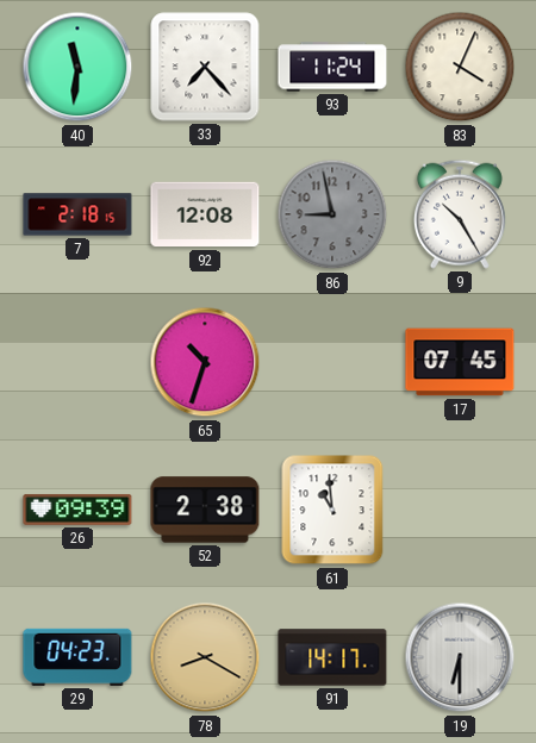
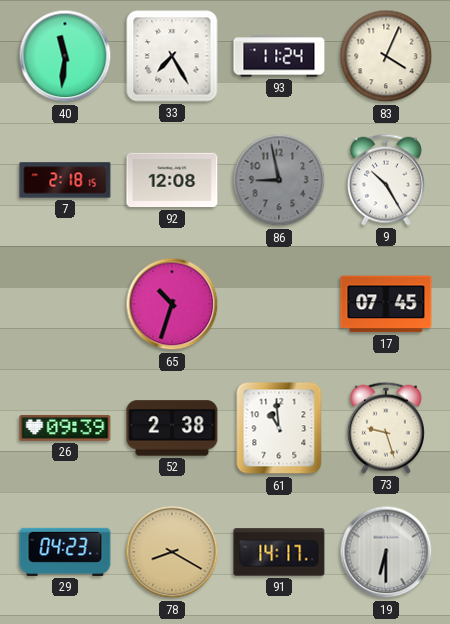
33: 7:23 -> 7:25
73: none -> 9:27
